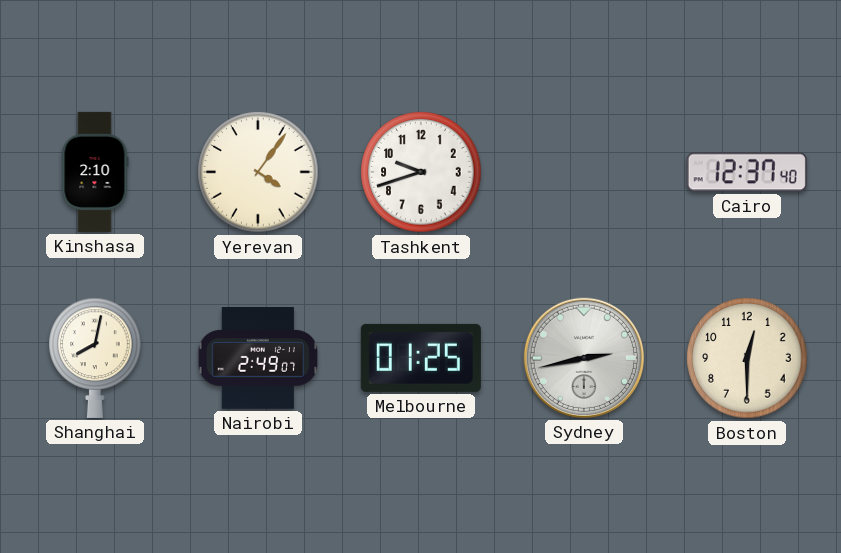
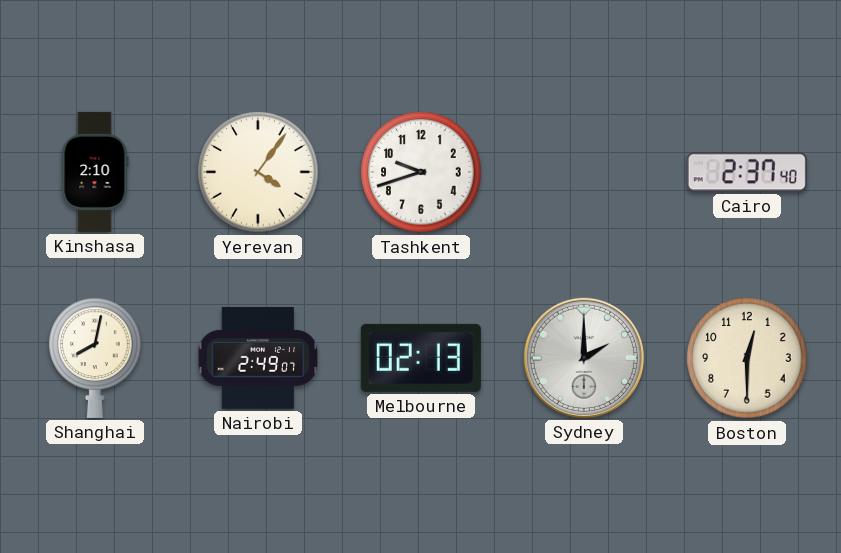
Cairo: 12:37 -> 2:37
Melbourne: 01:25 -> 02:13
Sydney: 2:43 -> 2:00
